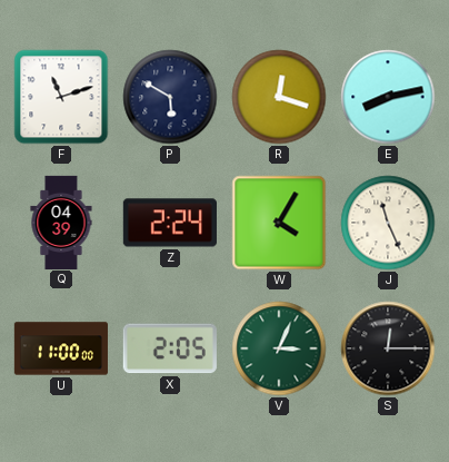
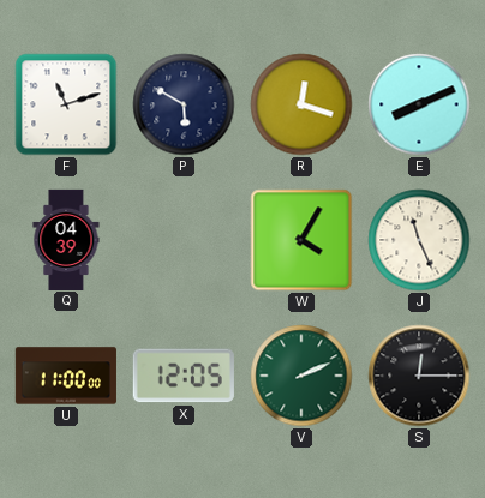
E: 8:13 -> 8:11
Z: 2:24 -> none
X: 2:05 -> 12:05
V: 3:04 -> 2:11
